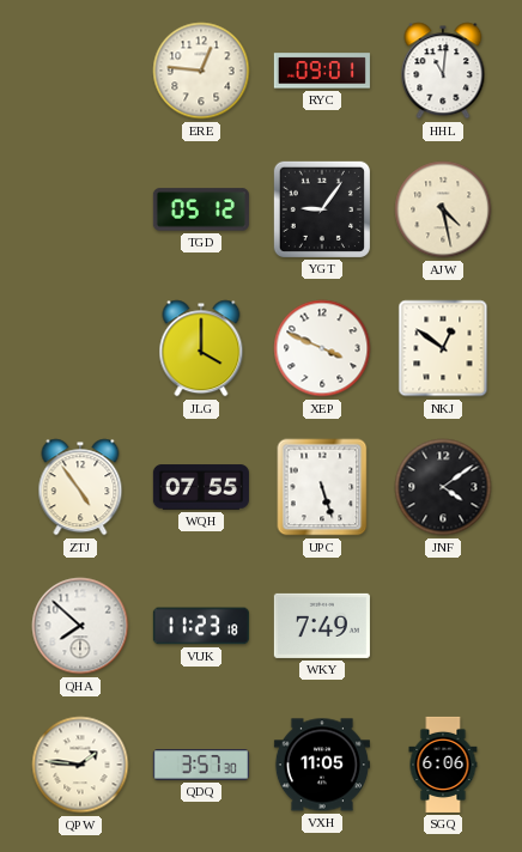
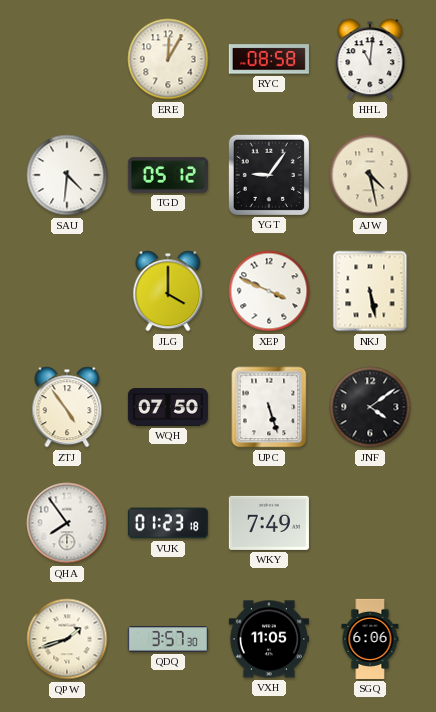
ERE: 12:46 -> 12:05
RYC: 09:01 -> 08:58
SAU: none -> 4:31
NKJ: 12:51 -> 5:28
WQH: 07:55 -> 07:50
QHA: 7:52 -> 7:54
VUK: 11:23 -> 01:23
QPW: 1:46 -> 1:42
